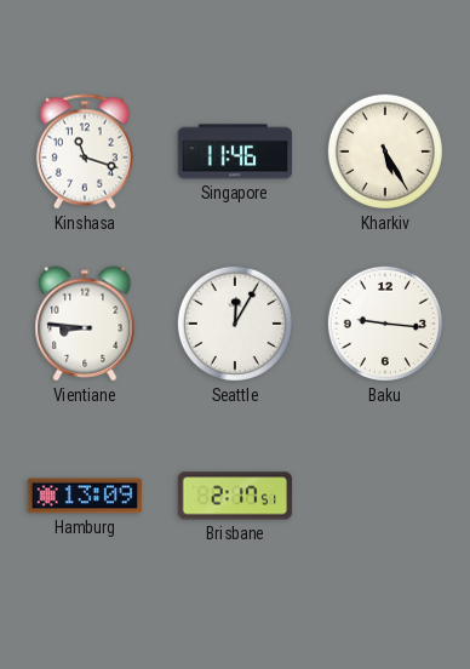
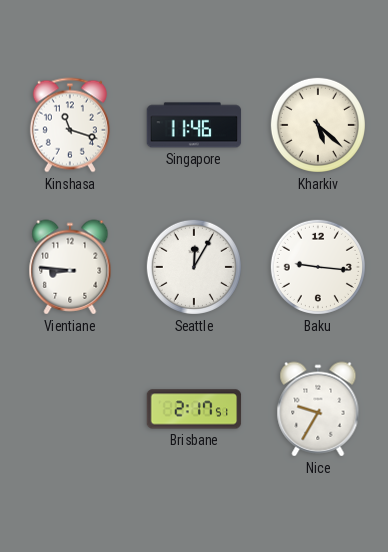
Kharkiv: 5:25 -> 5:22
Hamburg: 13:09 -> none
Nice: none -> 9:35
